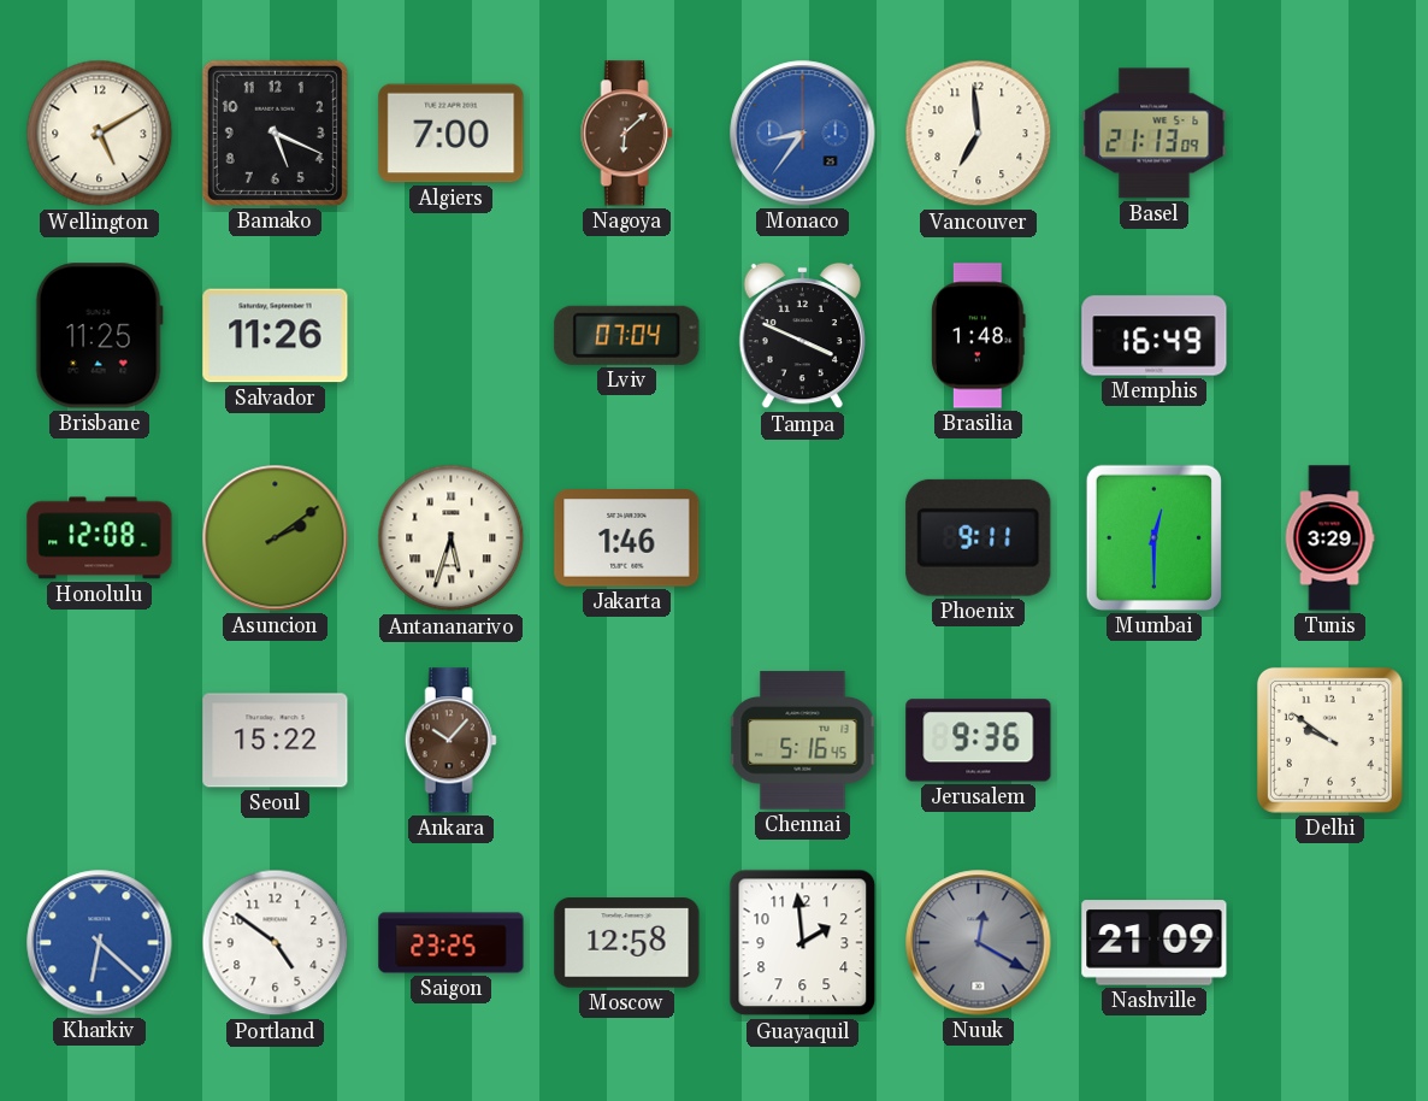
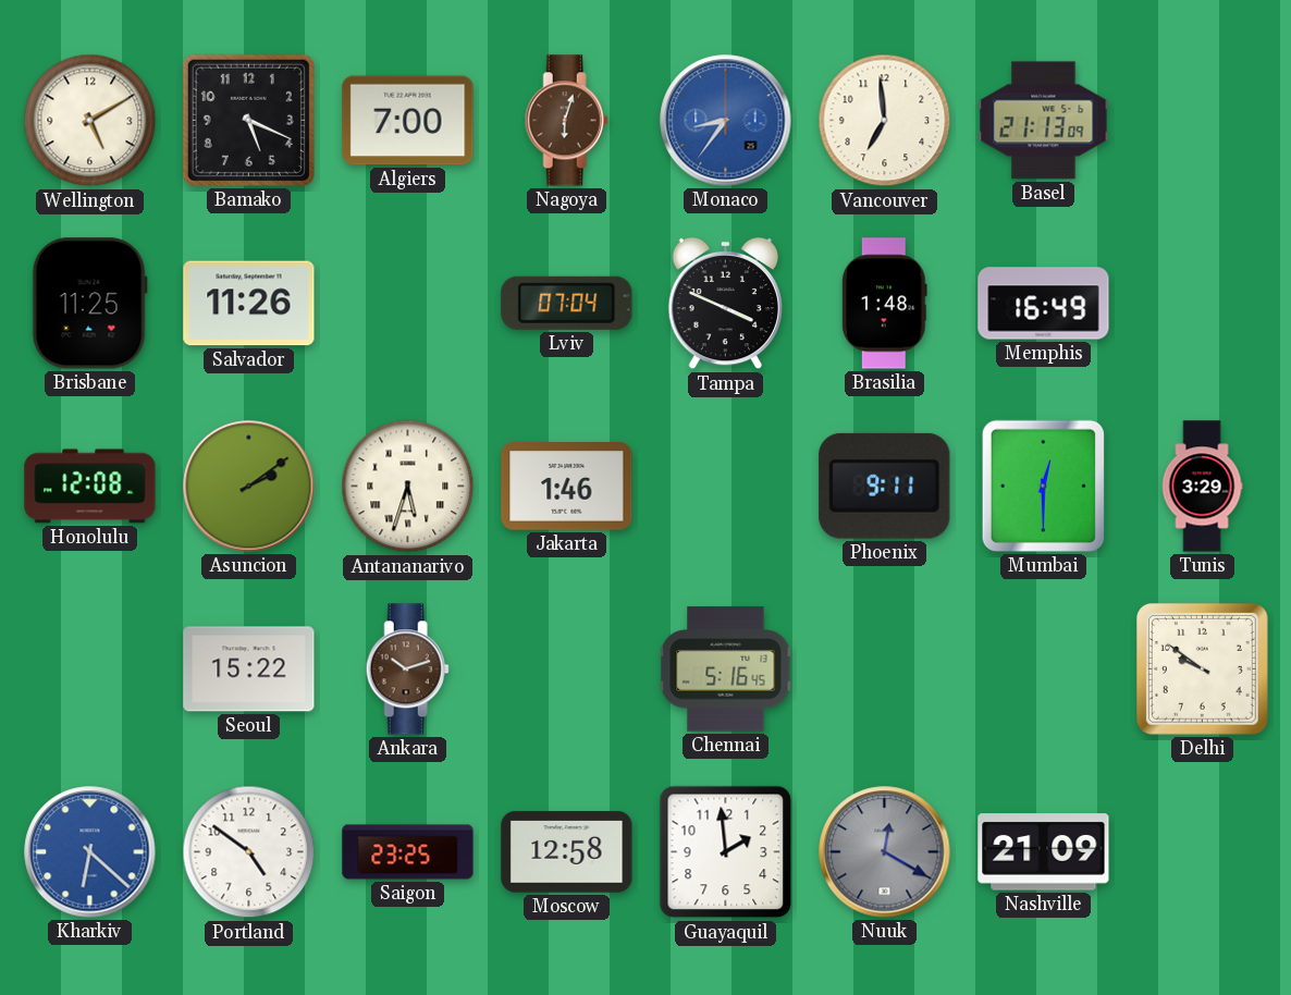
Nagoya: 6:08 -> 6:03
Ankara: 10:07 -> 10:12
Jerusalem: 9:36 -> none
